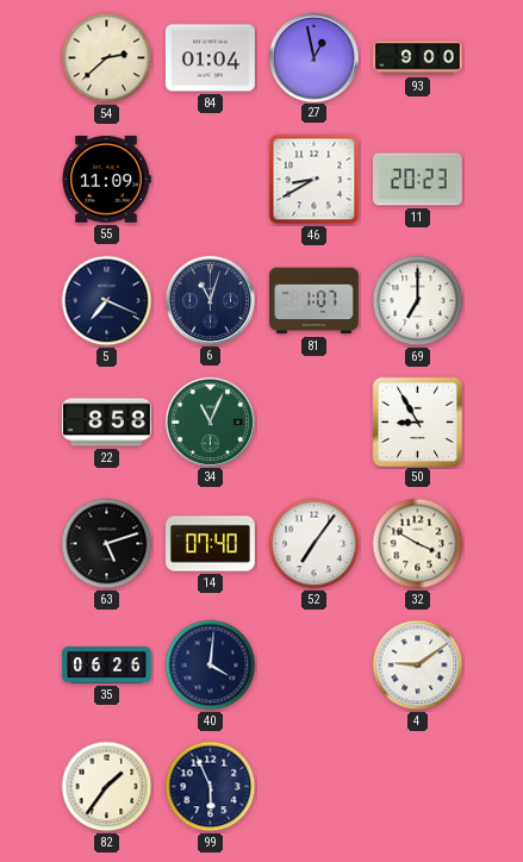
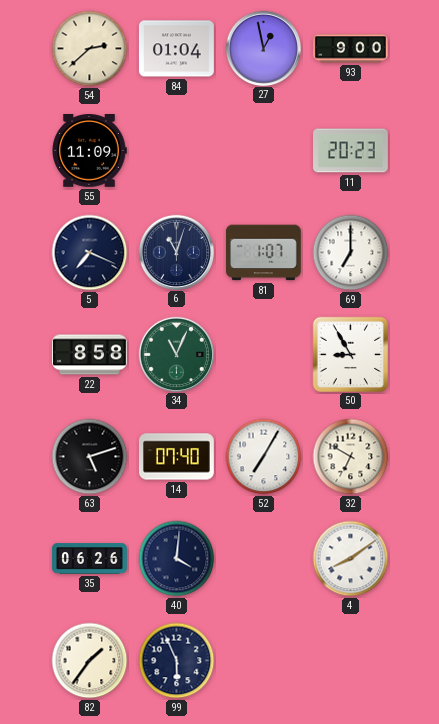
46: 8:40 -> none
52: 7:06 -> 7:05
32: 3:50 -> 6:50
4: 9:09 -> 8:09
